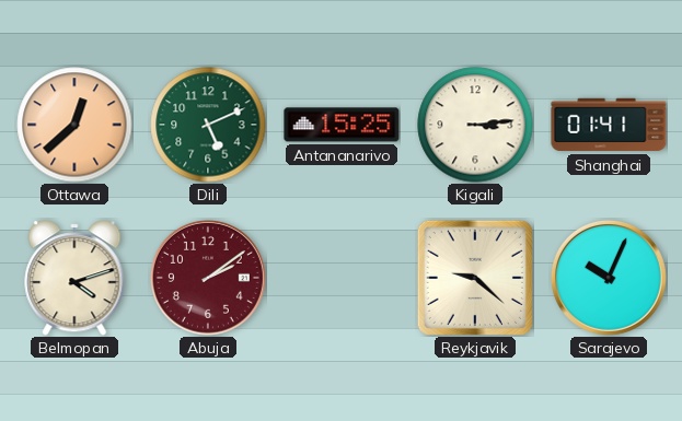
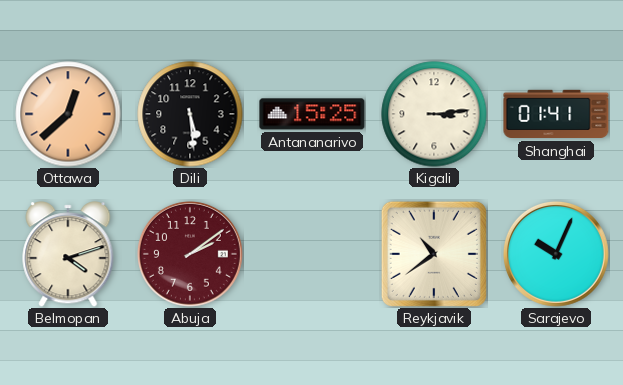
Dili: 5:11 -> 5:29
Dili dial: green -> black
Reykjavik: 9:22 -> 10:39
